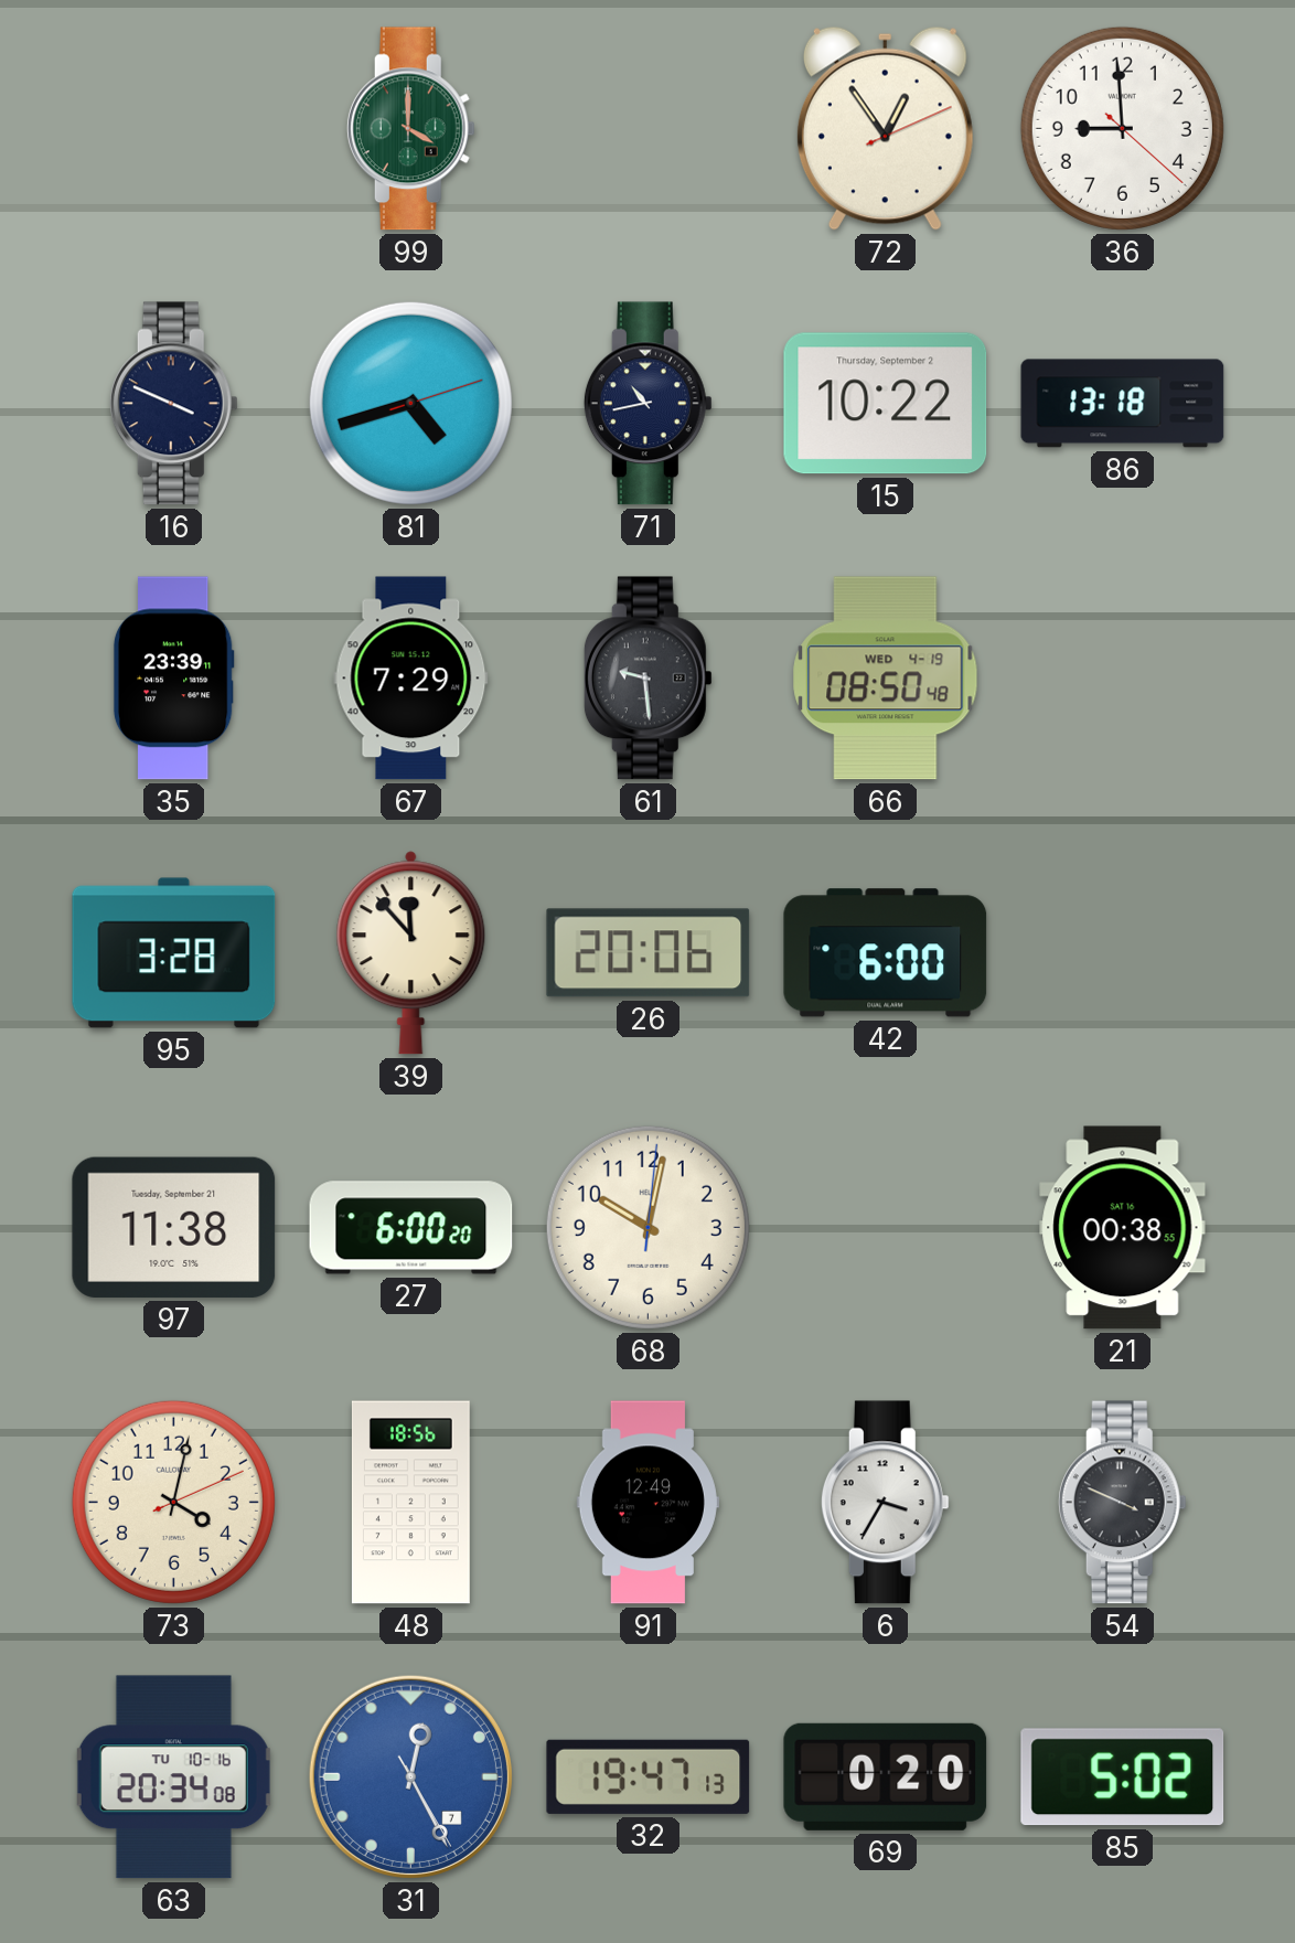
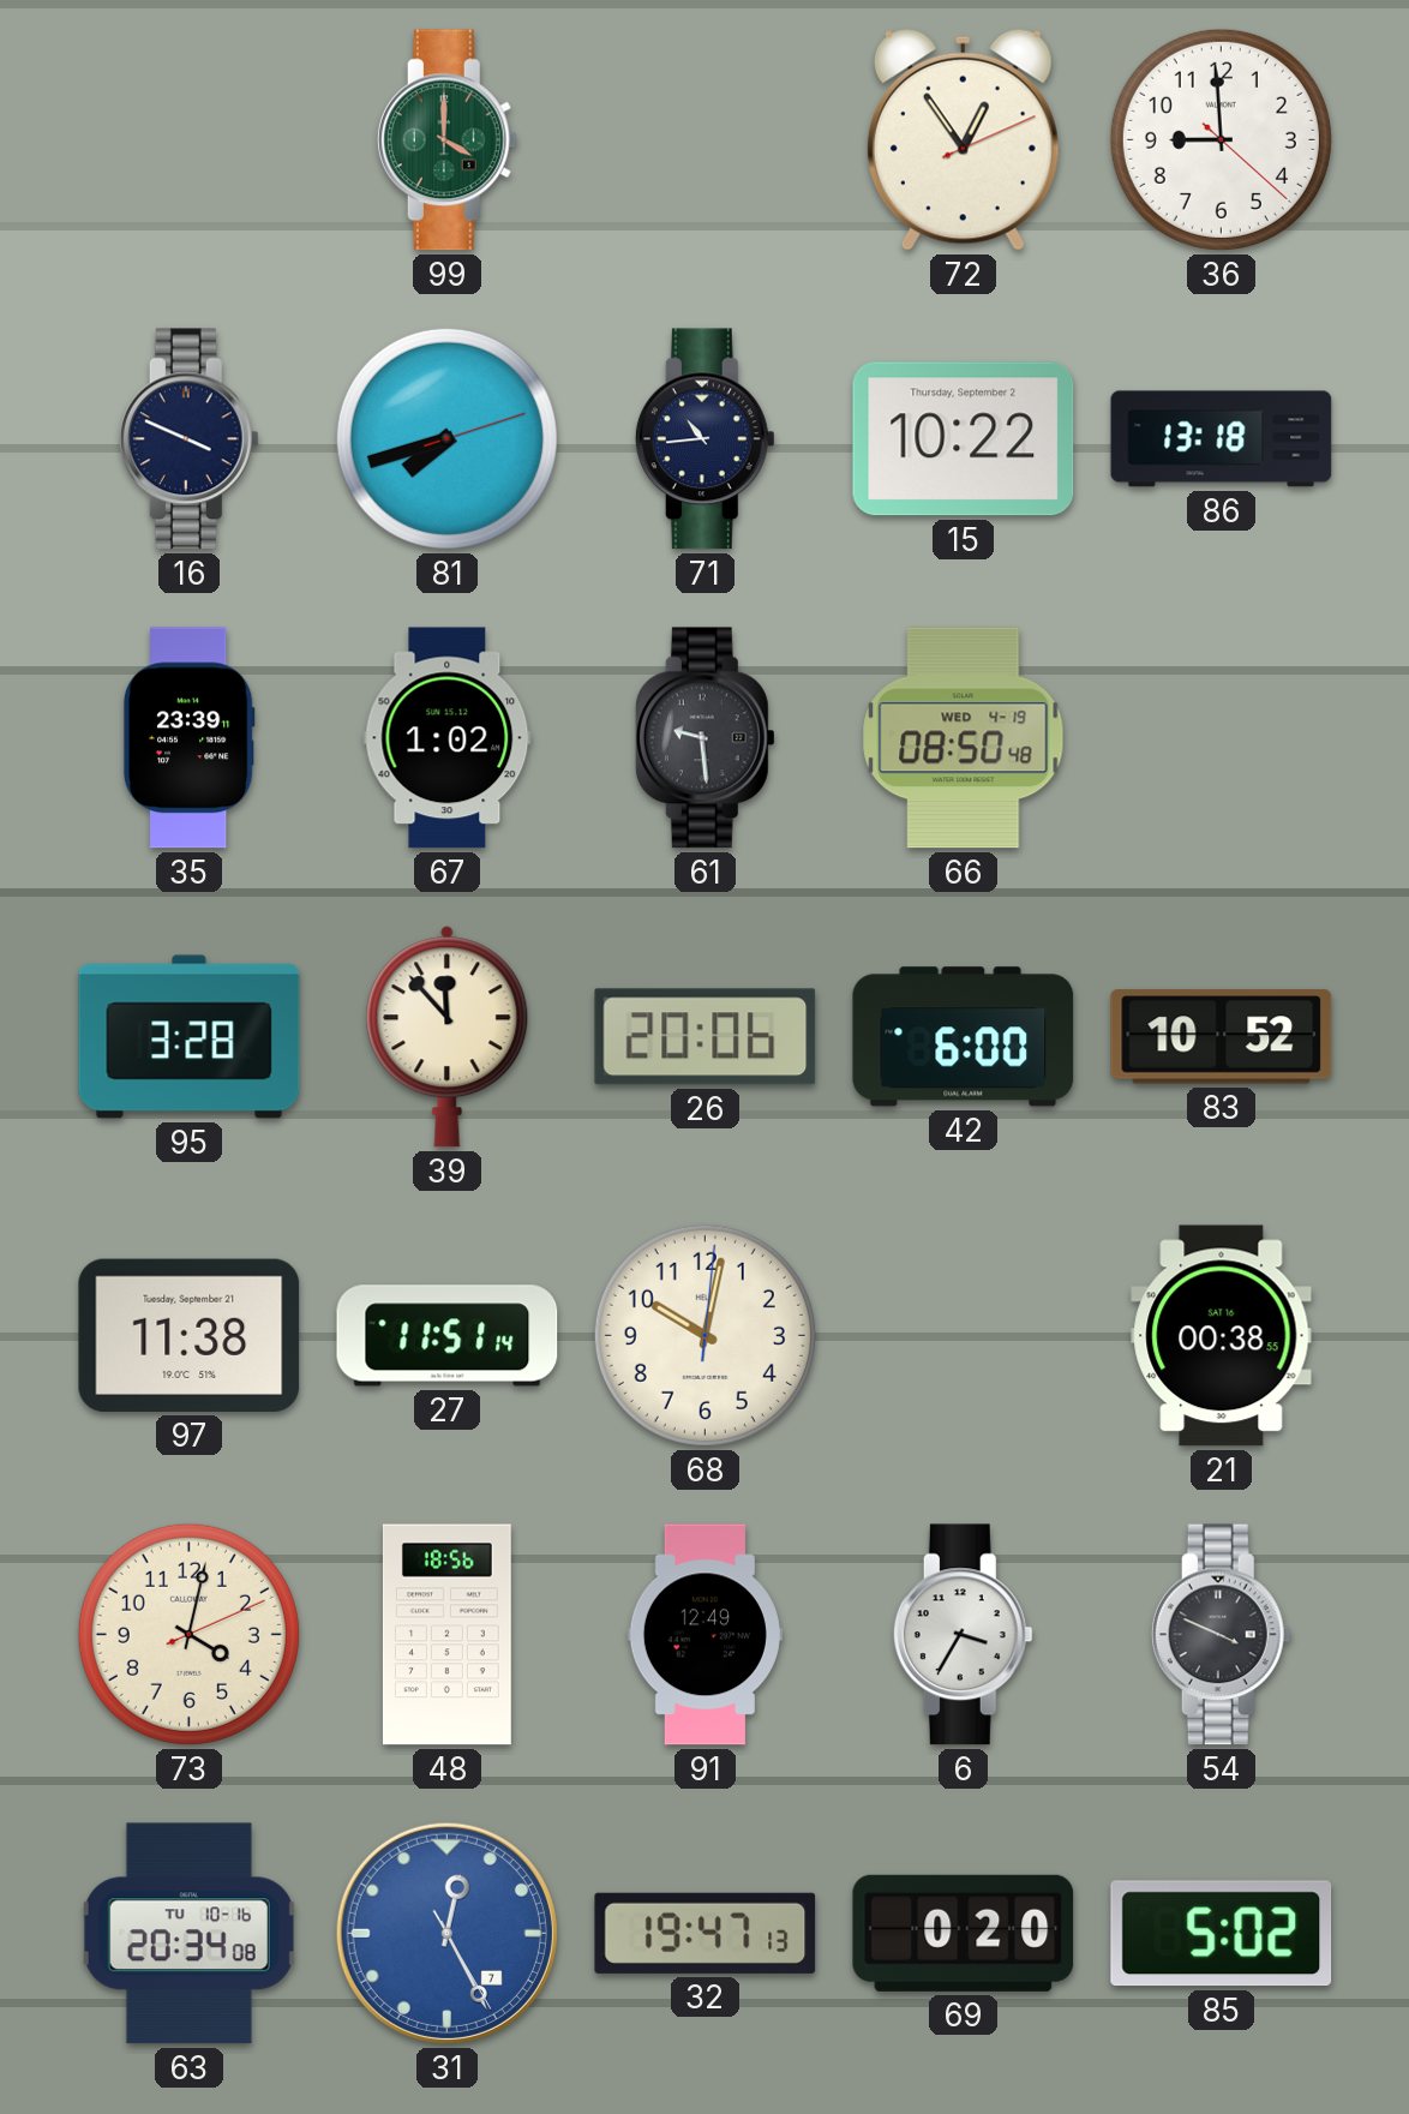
81: 4:42 -> 7:42
71: 10:43 -> 10:44
67: 7:29 -> 1:02
83: none -> 10:52
27: 6:00 -> 11:51
